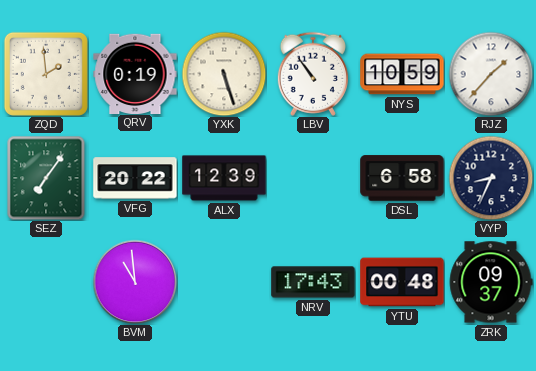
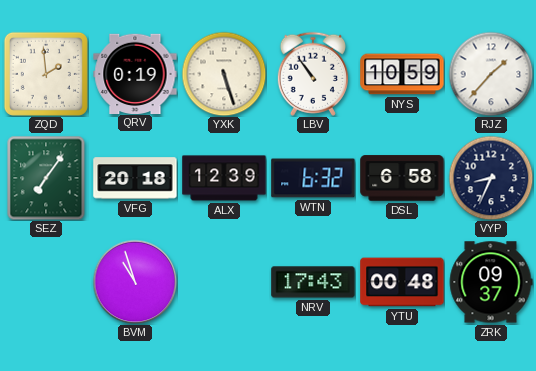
VFG: 20:22 -> 20:18
WTN: none -> 6:32
BVM: 10:59 -> 10:57
